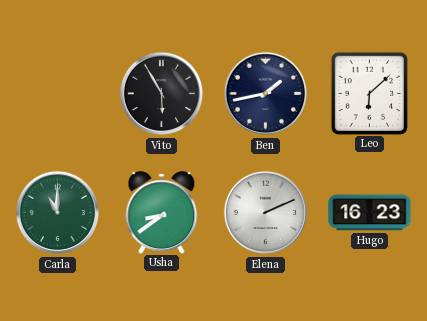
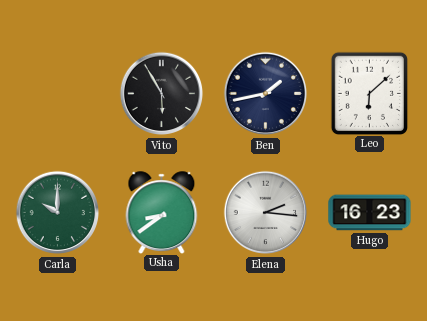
Carla: 11:00 -> 10:00
Elena: 2:11 -> 2:16
